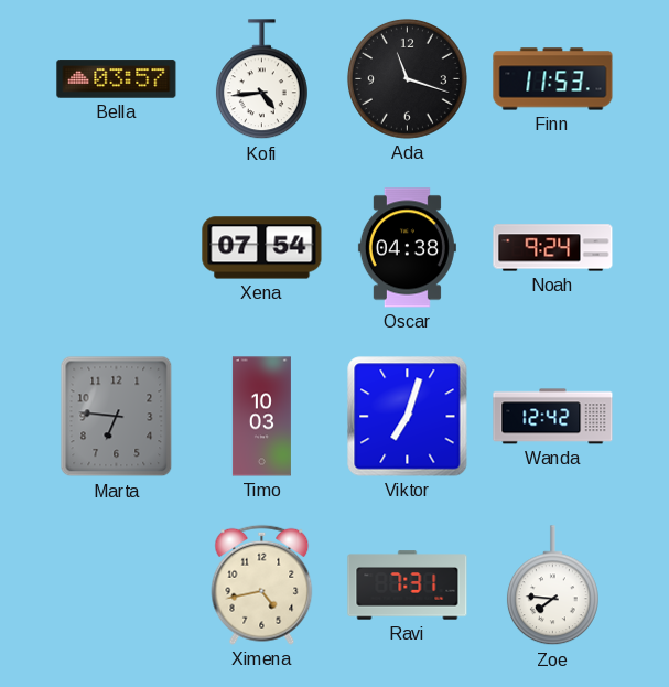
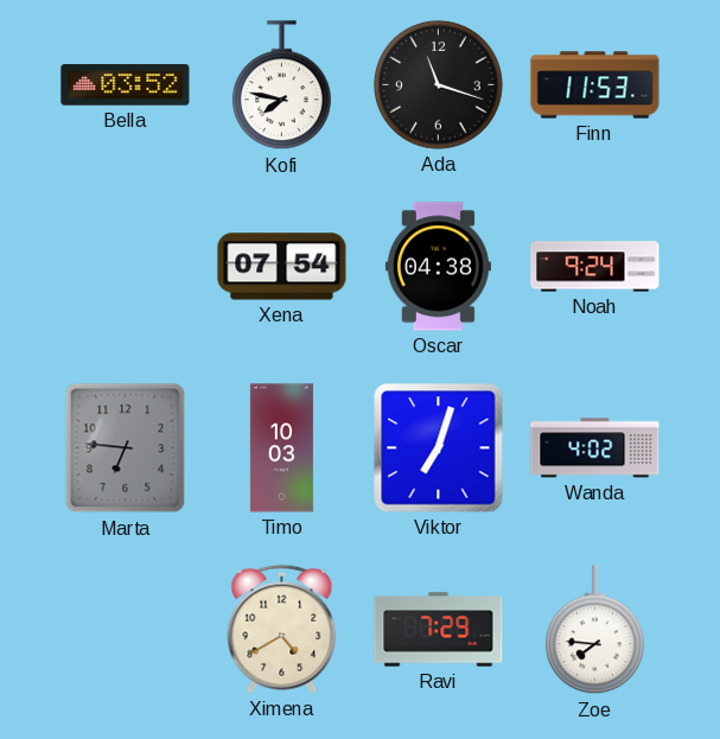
Bella: 03:57 -> 03:52
Kofi: 4:44 -> 7:47
Wanda: 12:42 -> 4:02
Ximena: 4:43 -> 4:40
Ravi: 7:31 -> 7:29
